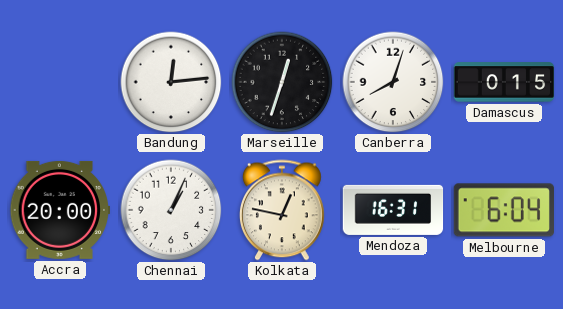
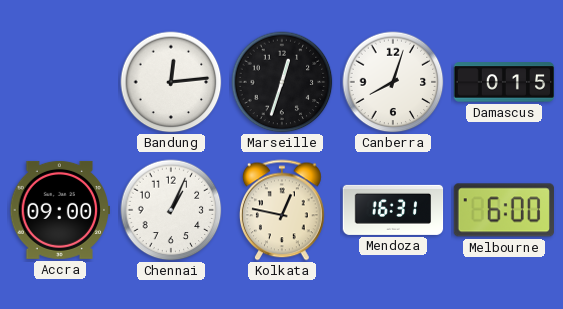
Accra: 20:00 -> 09:00
Melbourne: 6:04 -> 6:00
